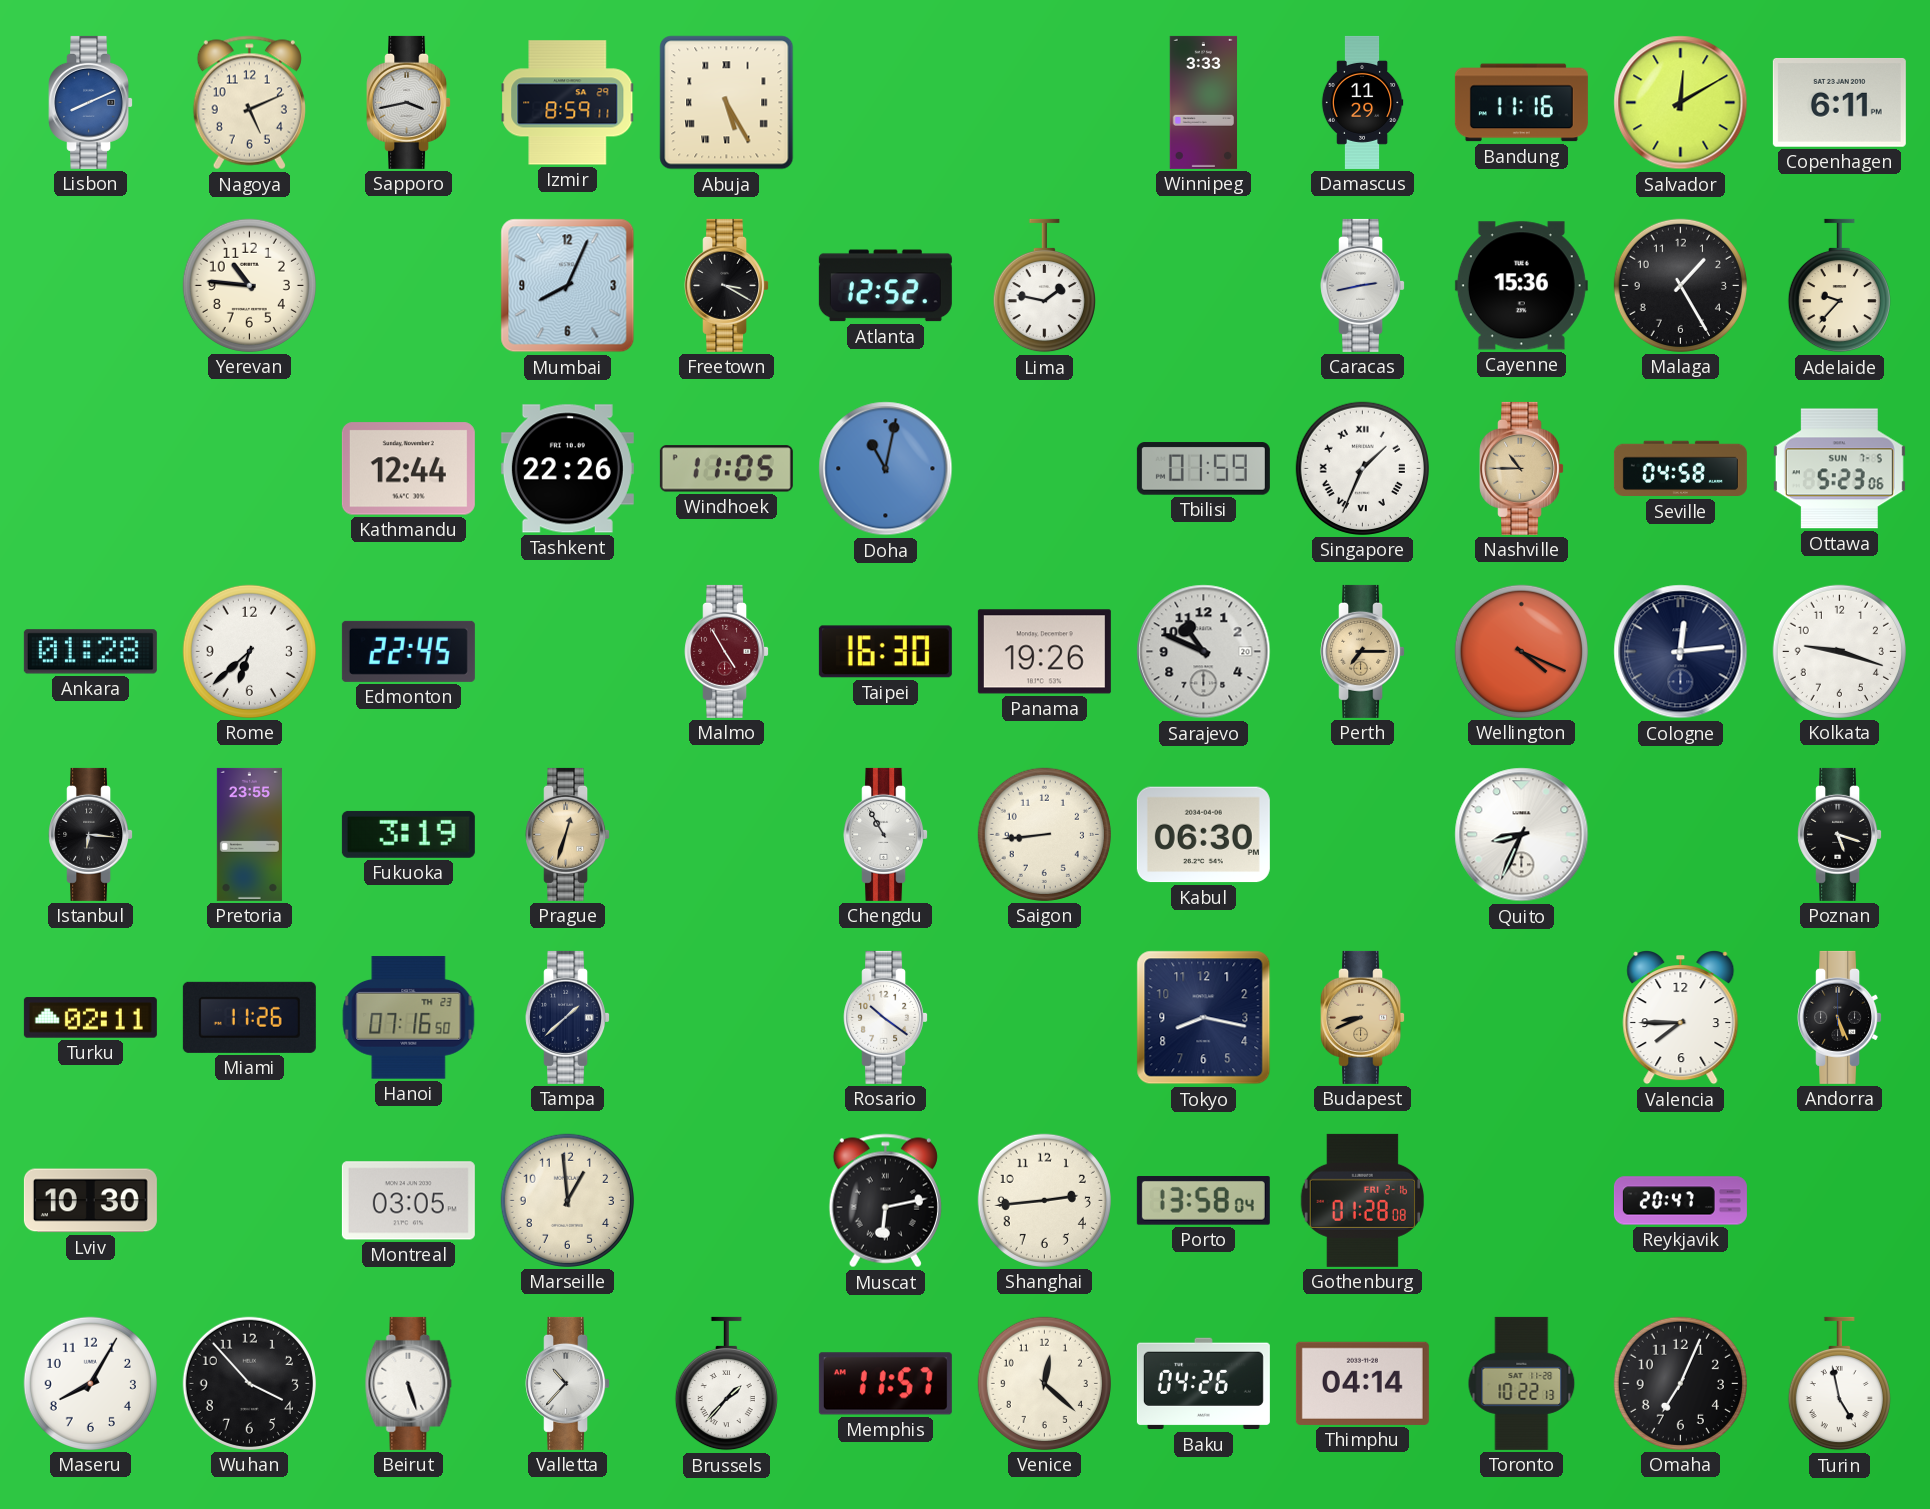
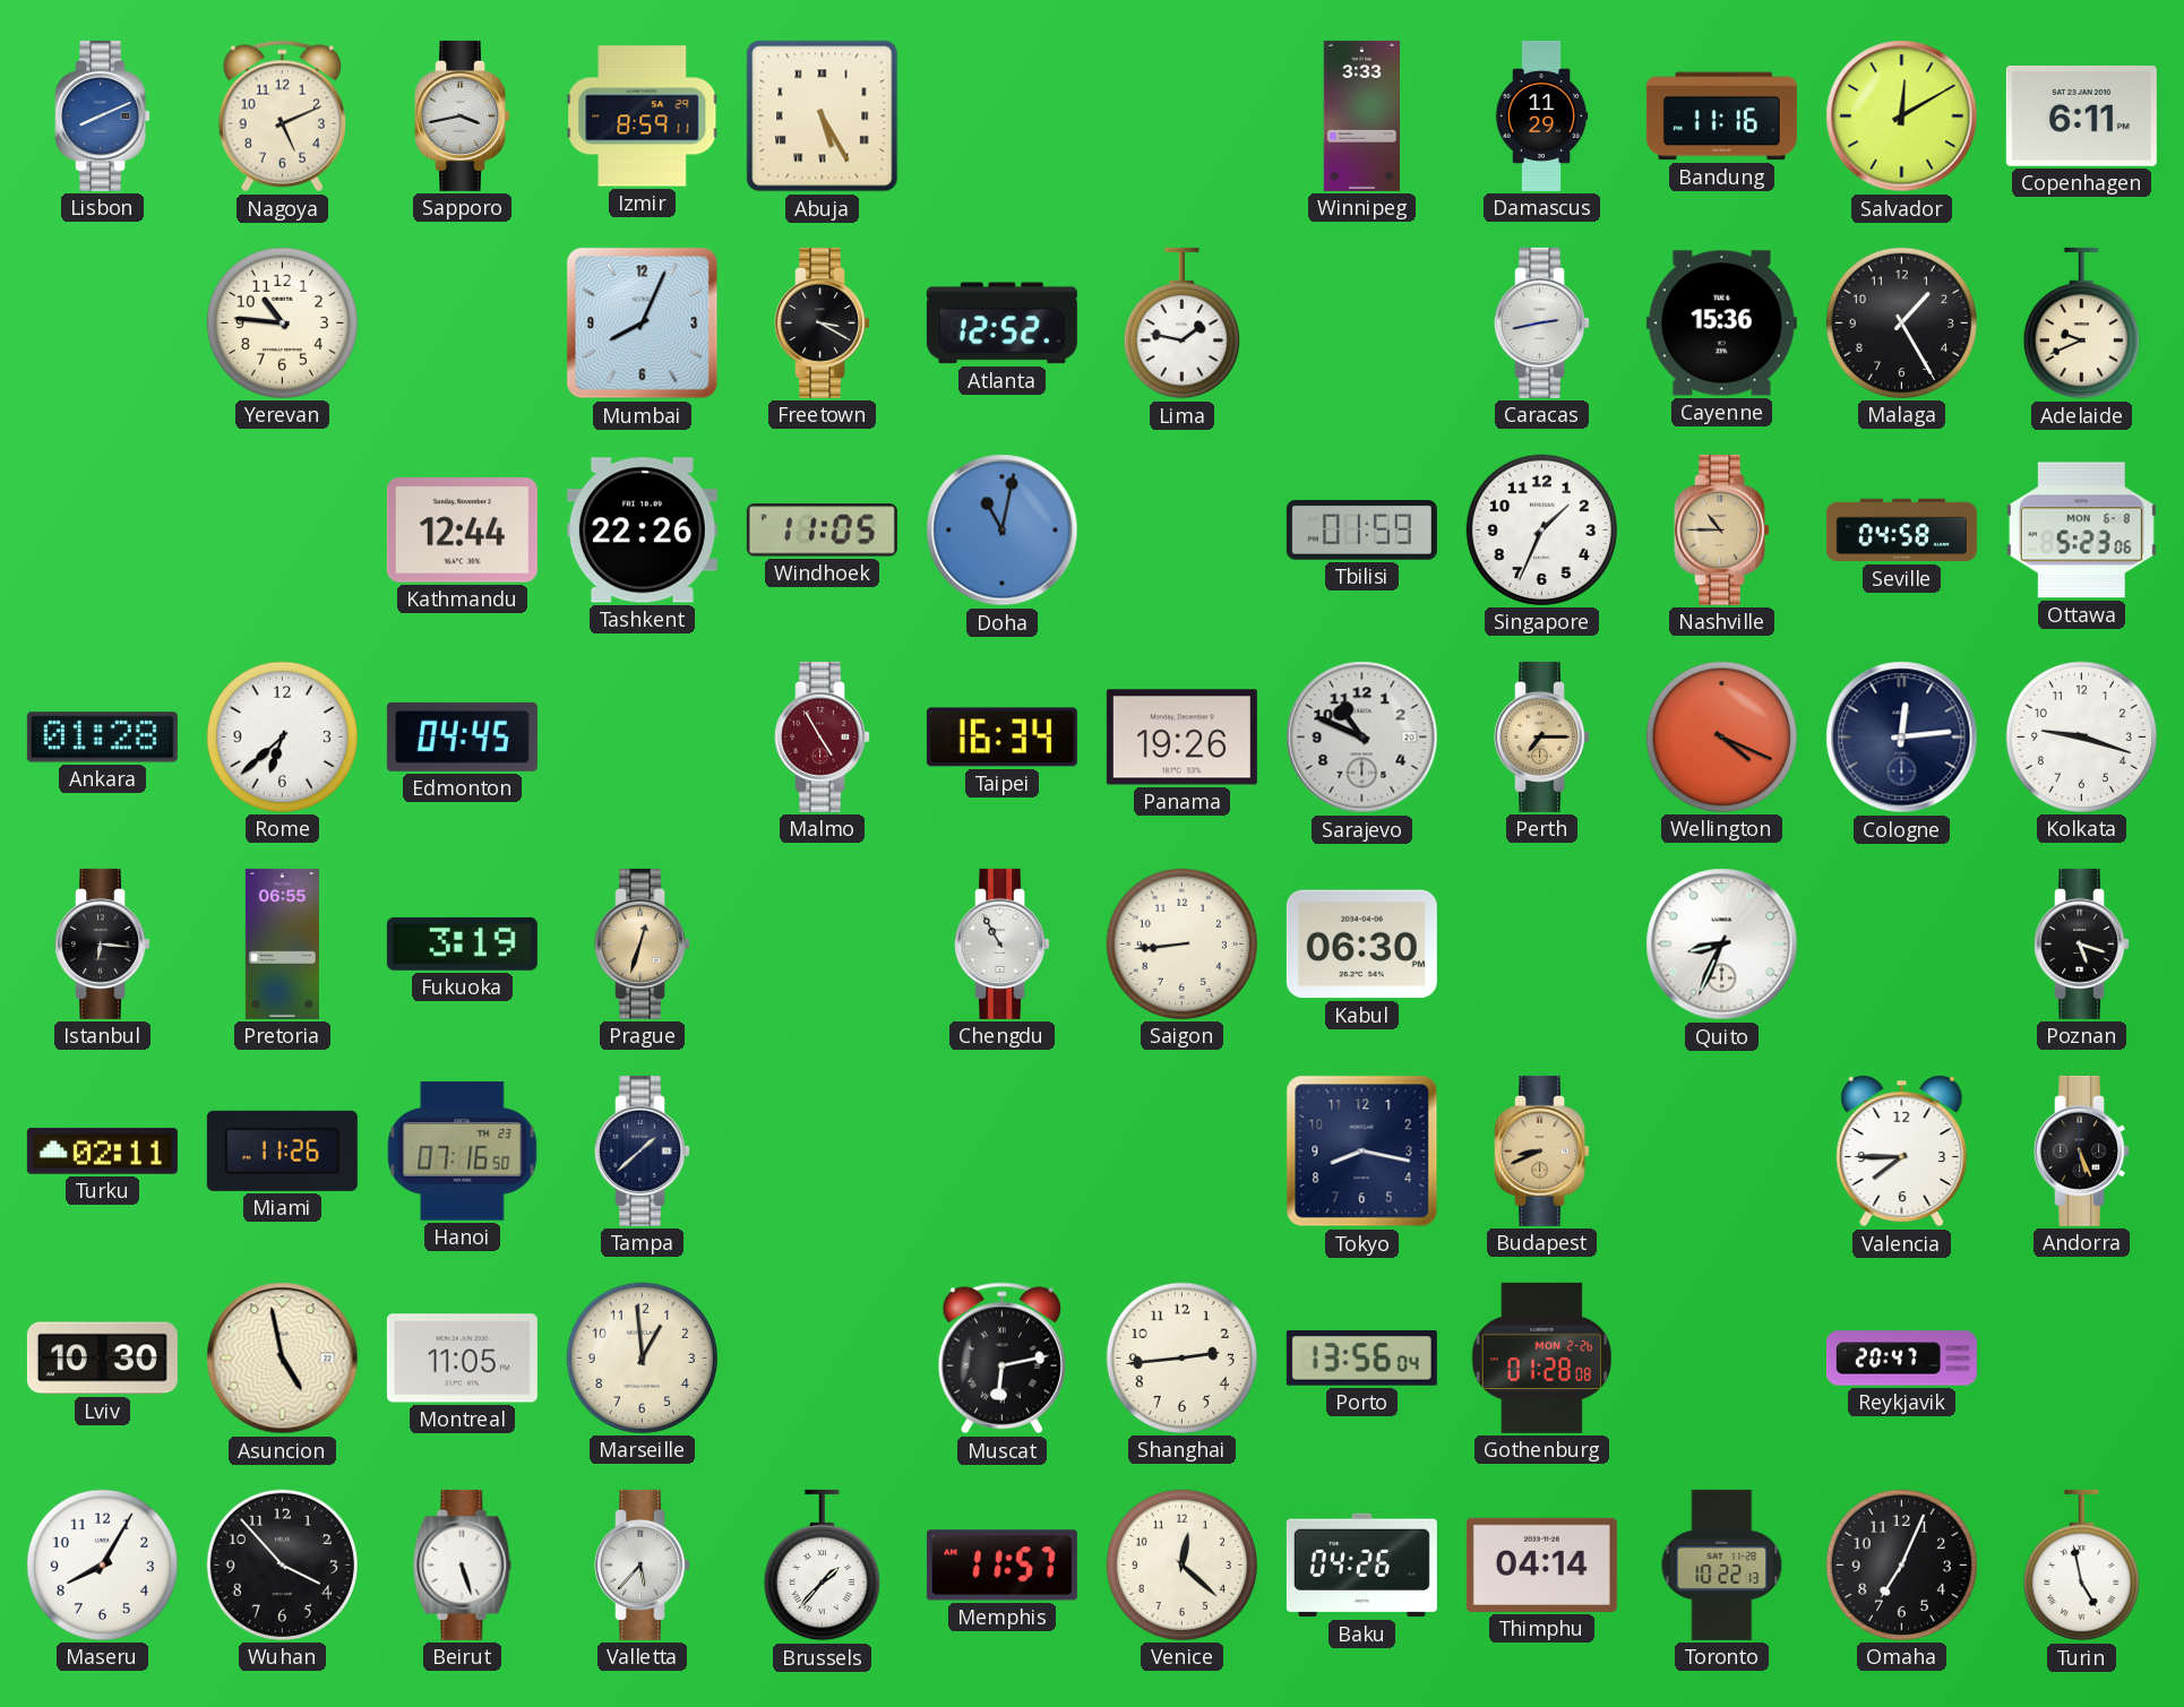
Adelaide: 9:37 -> 9:41
Singapore numerals: Roman -> Arabic
Ottawa date: SUN 7-5 -> MON 6-8
Edmonton: 22:45 -> 04:45
Taipei: 16:30 -> 16:34
Pretoria: 23:55 -> 06:55
Rosario: 10:21 -> none
Asuncion: none -> 4:58
Montreal: 03:05 -> 11:05
Porto: 13:58 -> 13:56
Gothenburg date: FRI 2-16 -> MON 2-26
Valletta: 10:37 -> 5:37
